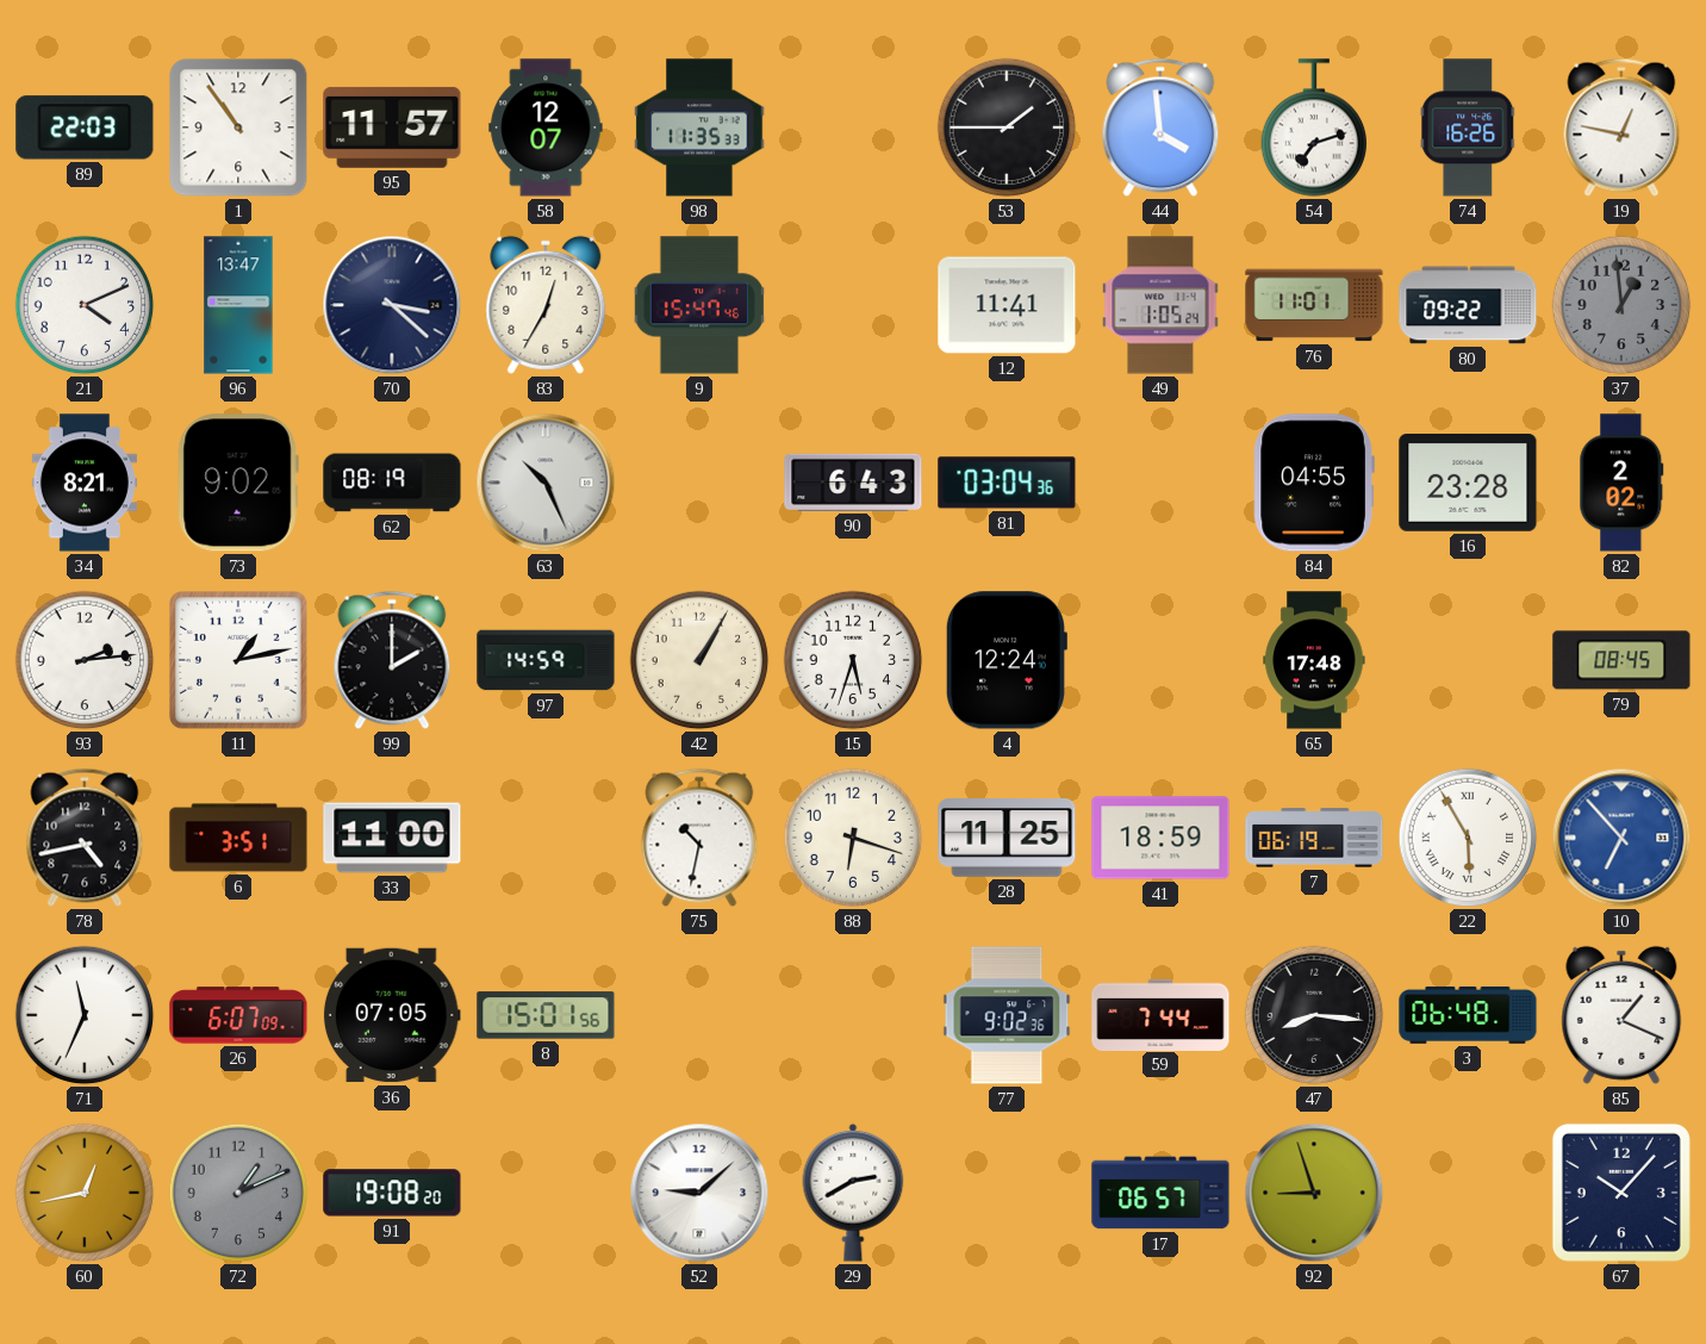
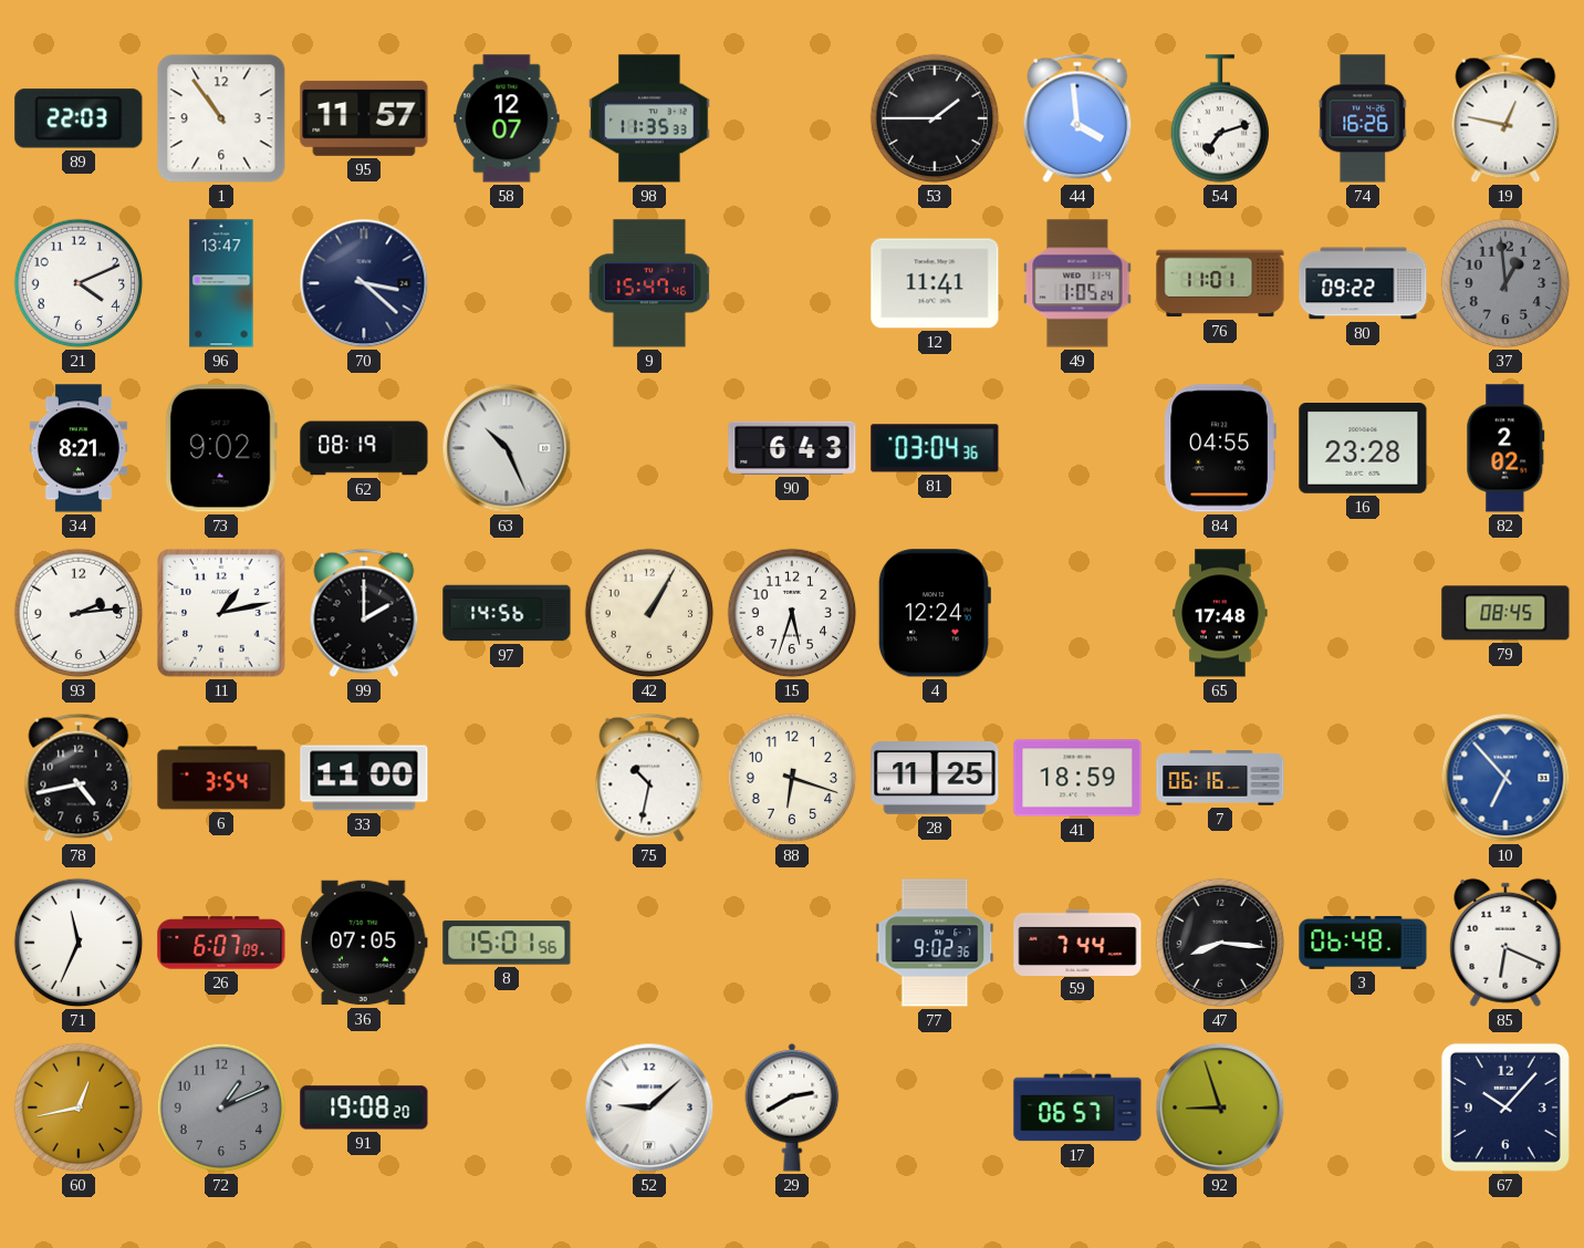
83: 12:35 -> none
97: 14:59 -> 14:56
6: 3:51 -> 3:54
7: 06:19 -> 06:16
22: 5:55 -> none
85: 1:19 -> 6:19
